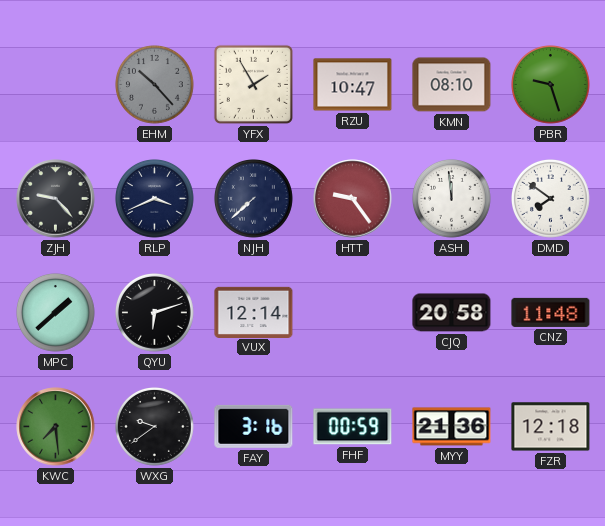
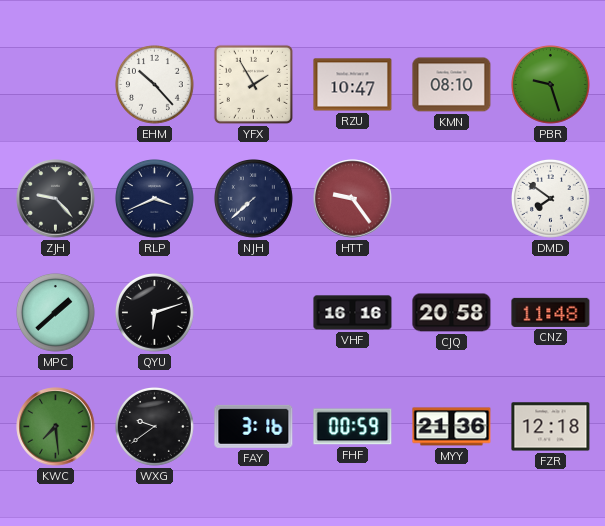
EHM dial: grey -> white
ASH: 11:59 -> none
VUX: 12:14 -> none
VHF: none -> 16:16
